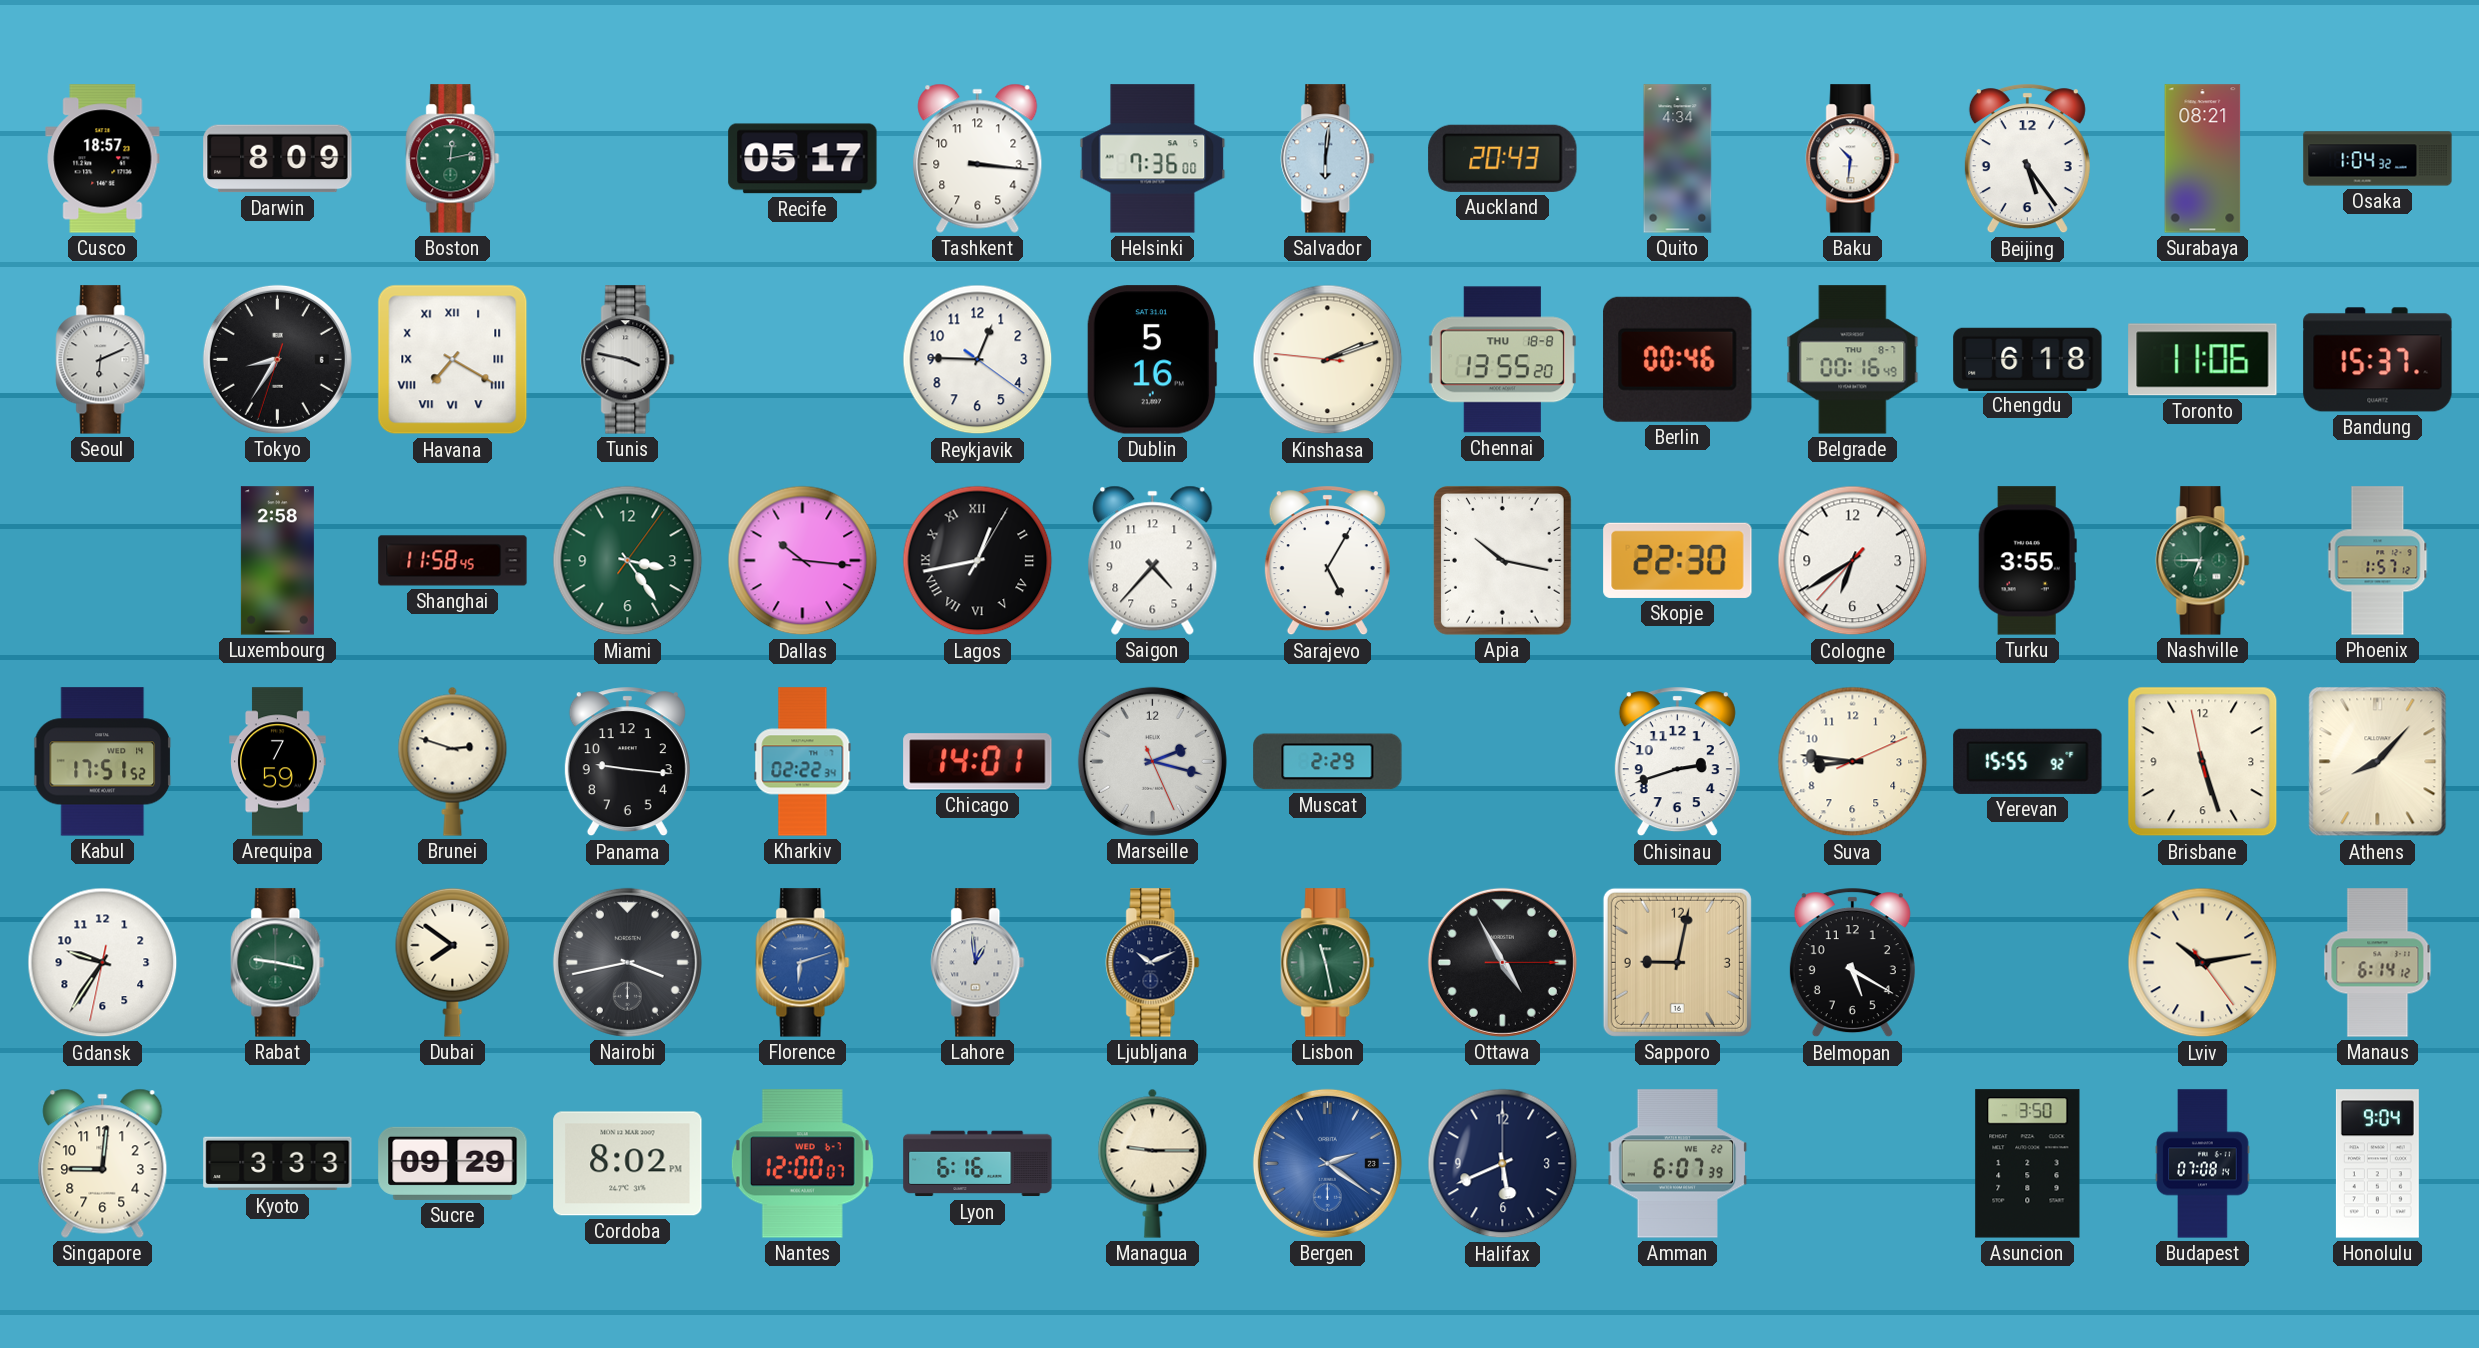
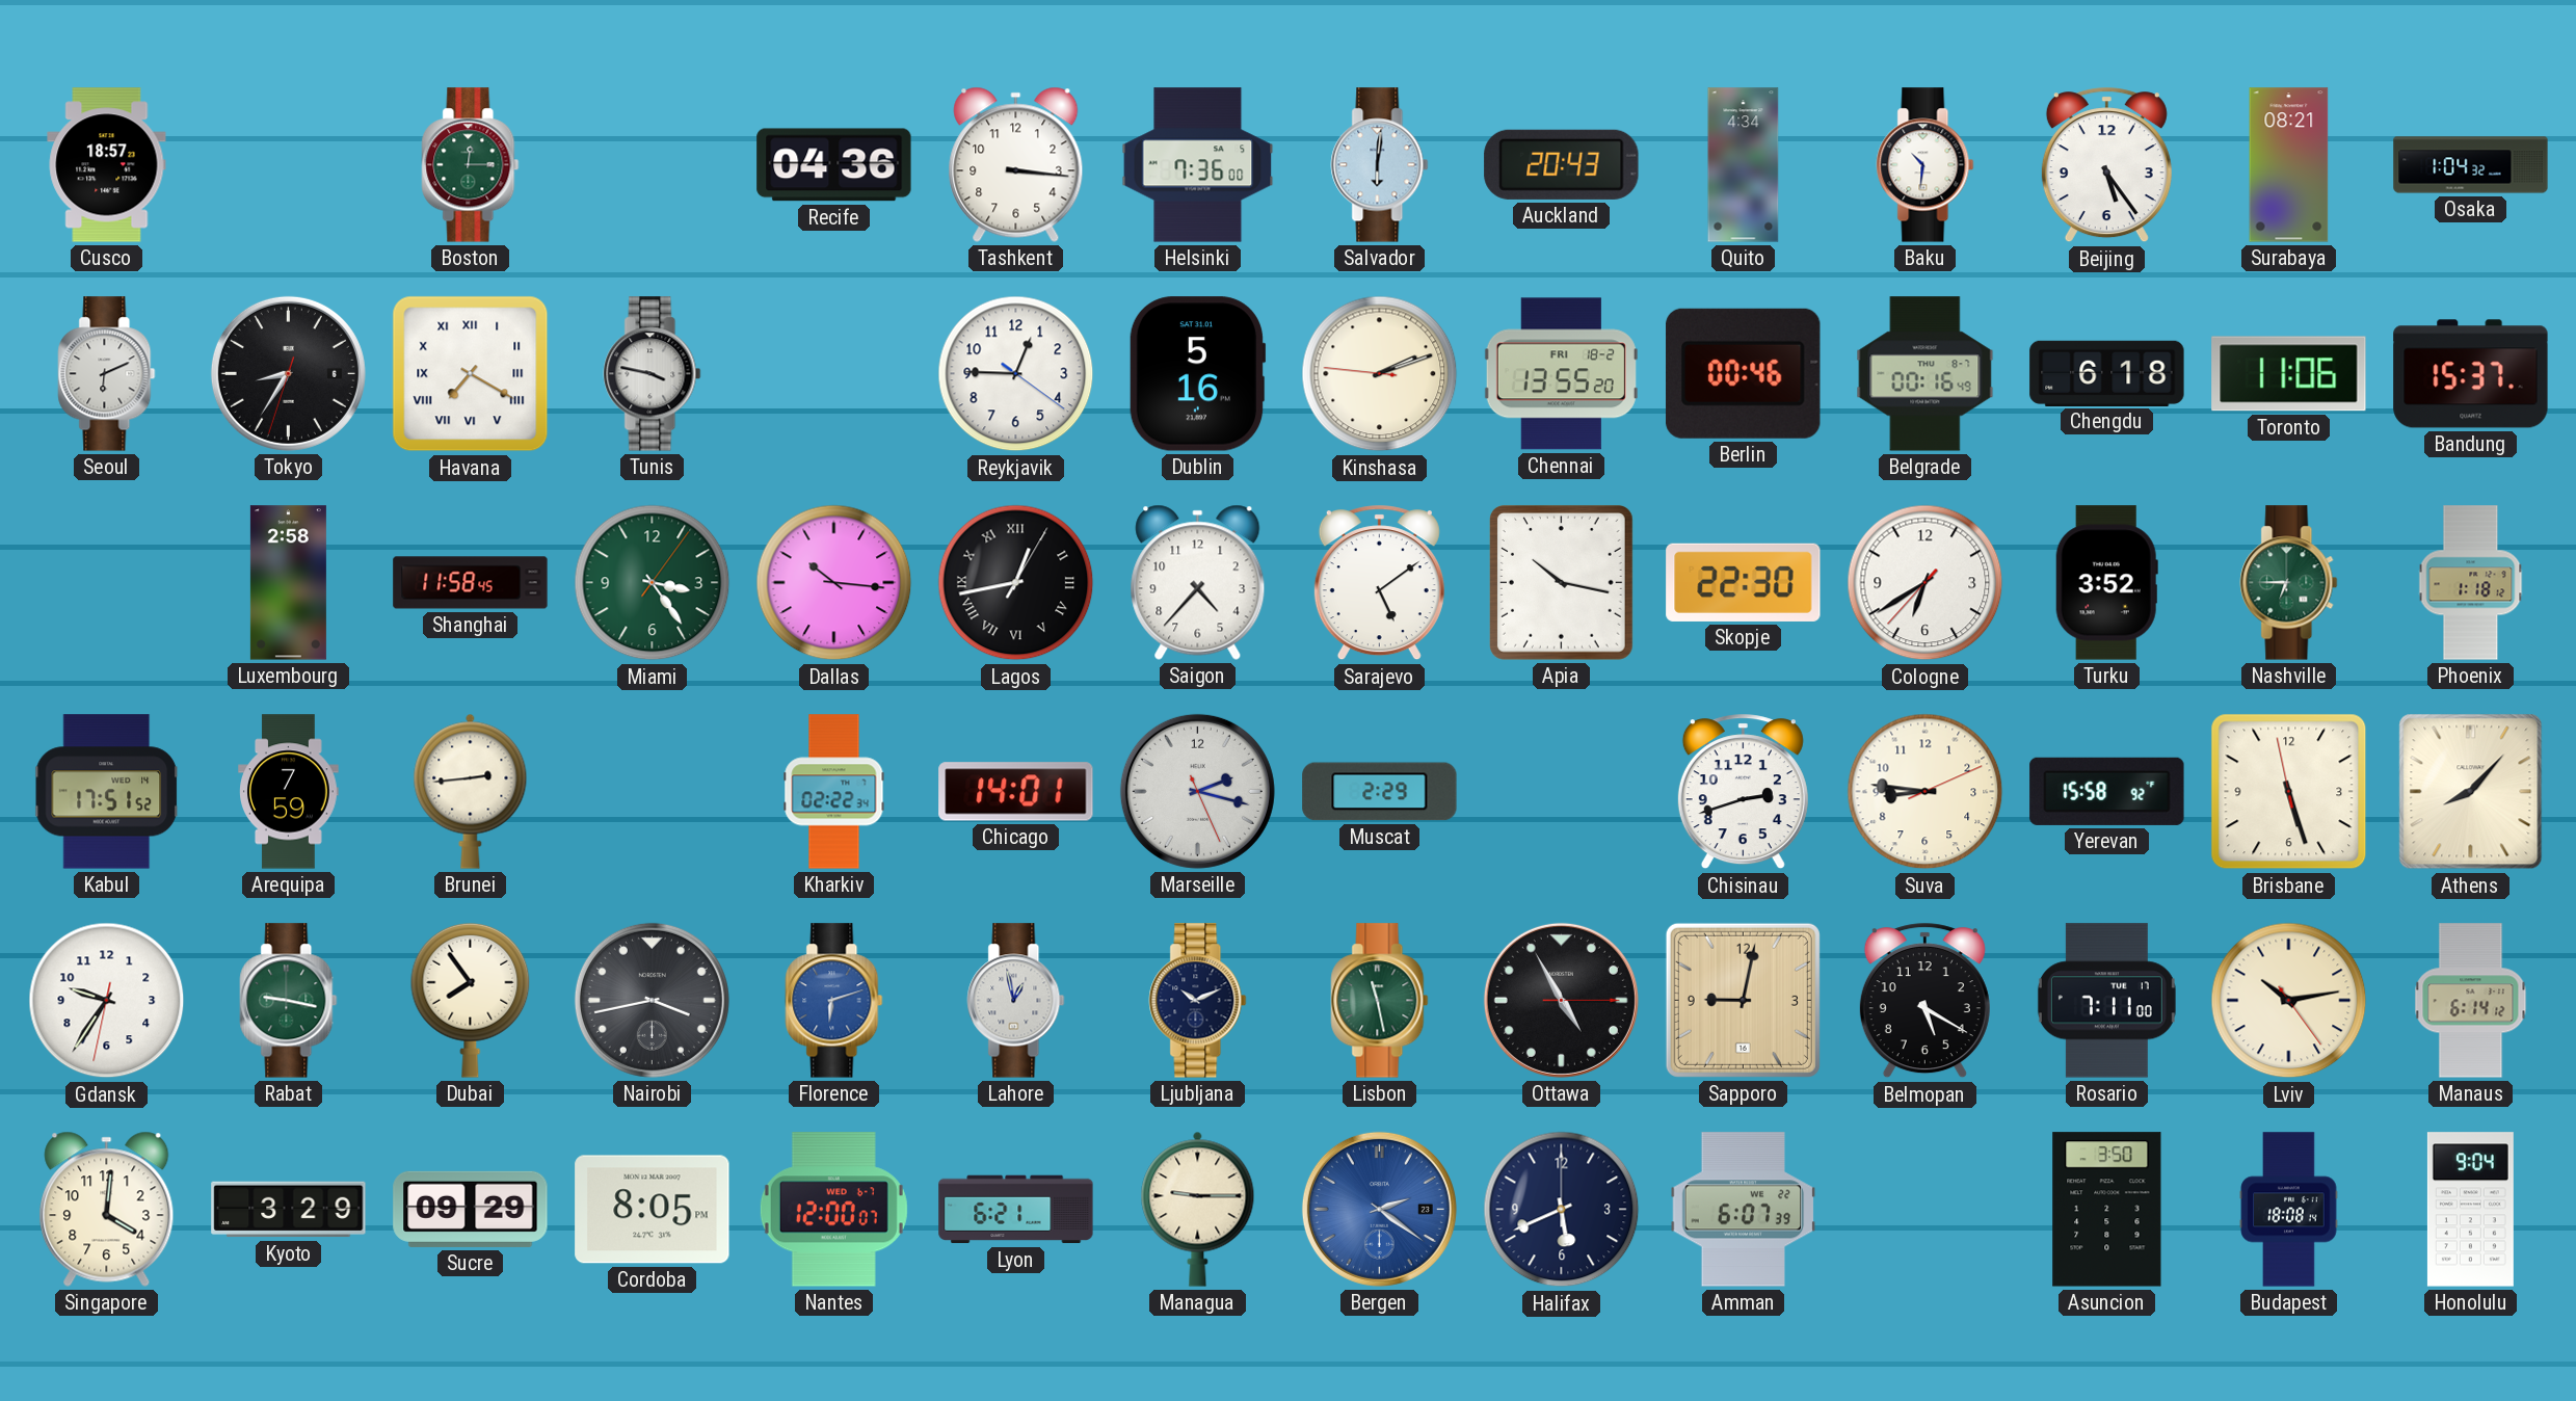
Darwin: 8:09 -> none
Boston: 12:13 -> 12:15
Recife: 05:17 -> 04:36
Chennai date: THU 18-8 -> FRI 18-2
Sarajevo: 5:05 -> 5:09
Turku: 3:55 -> 3:52
Phoenix: 1:57 -> 1:18
Brunei: 2:48 -> 2:44
Panama: 9:16 -> none
Yerevan: 15:55 -> 15:58
Dubai: 7:51 -> 7:54
Lahore: 12:59 -> 12:58
Rosario: none -> 7:11
Singapore: 9:01 -> 4:01
Kyoto: 3:33 -> 3:29
Cordoba: 8:02 -> 8:05
Lyon: 6:16 -> 6:21
Budapest: 07:08 -> 18:08
